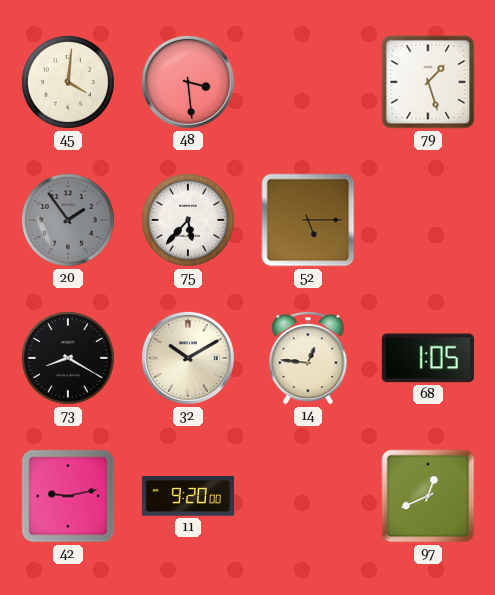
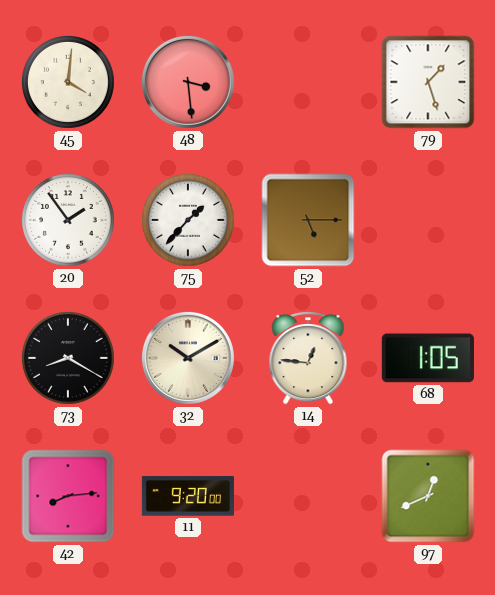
20 dial: grey -> white
75: 5:37 -> 1:37
42: 9:13 -> 8:14
